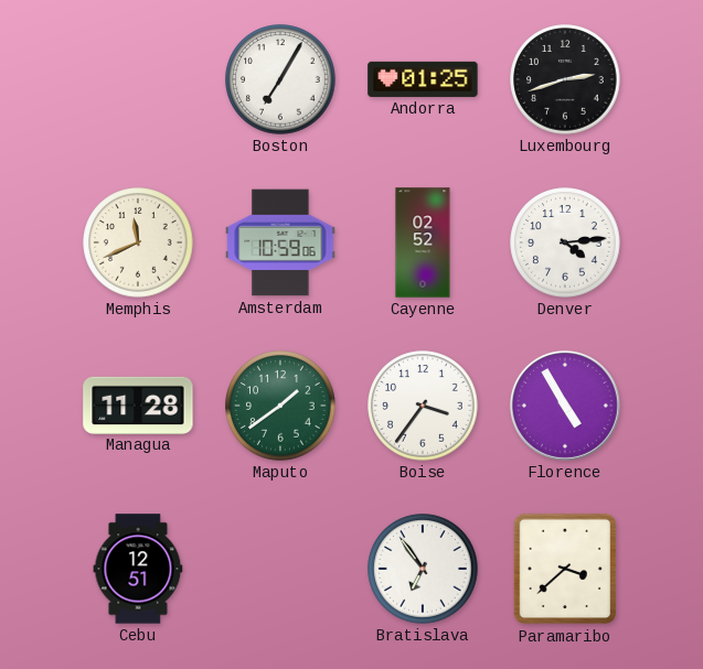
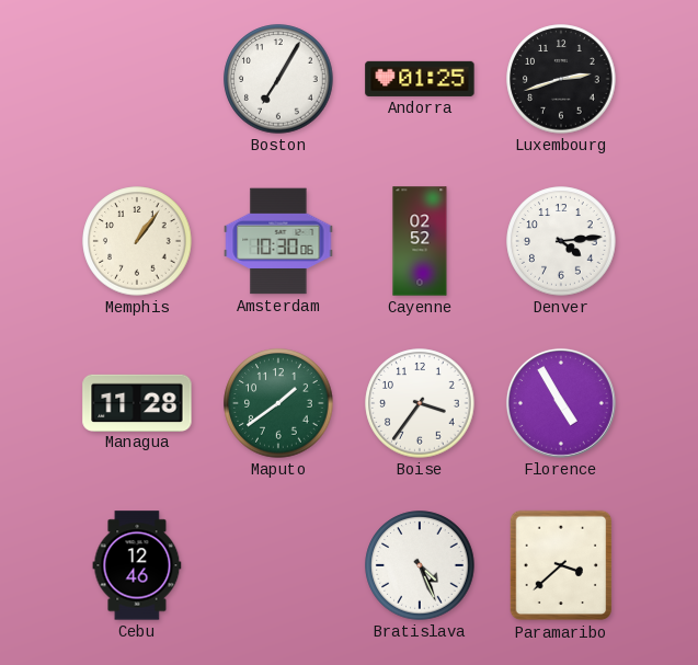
Memphis: 11:41 -> 1:06
Amsterdam: 10:59 -> 10:30
Cebu: 12:51 -> 12:46
Bratislava: 6:54 -> 4:26
